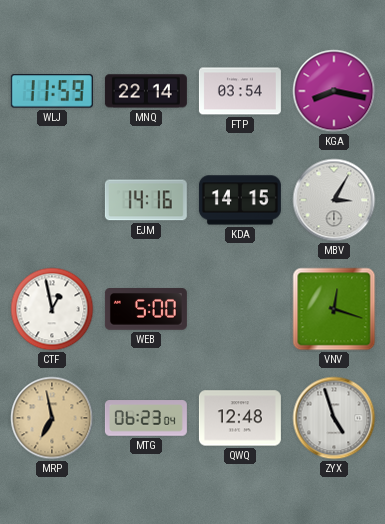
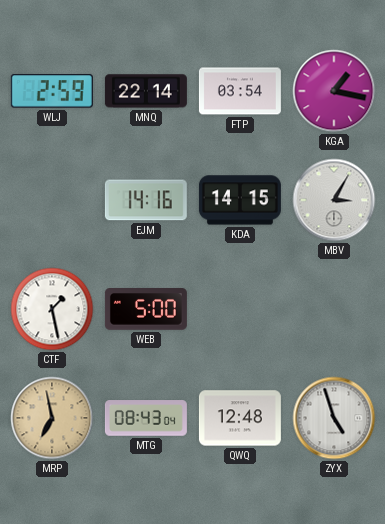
WLJ: 11:59 -> 2:59
KGA: 8:17 -> 1:17
CTF: 12:58 -> 1:28
VNV: 12:18 -> none
MTG: 06:23 -> 08:43
